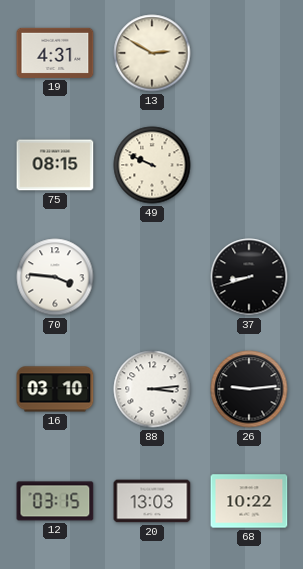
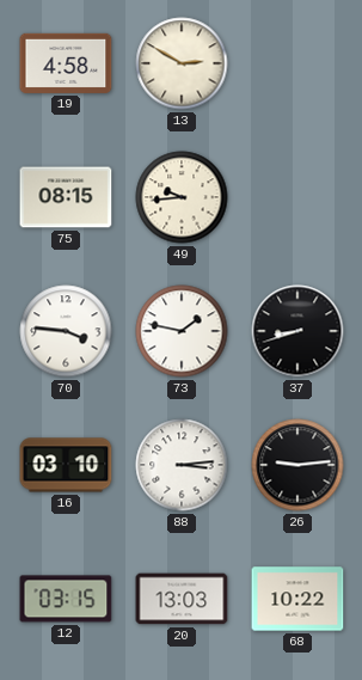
19: 4:31 -> 4:58
49: 9:49 -> 9:44
73: none -> 1:47
